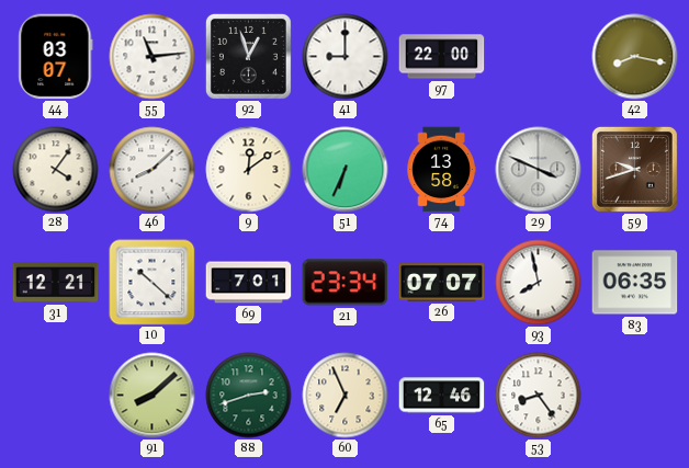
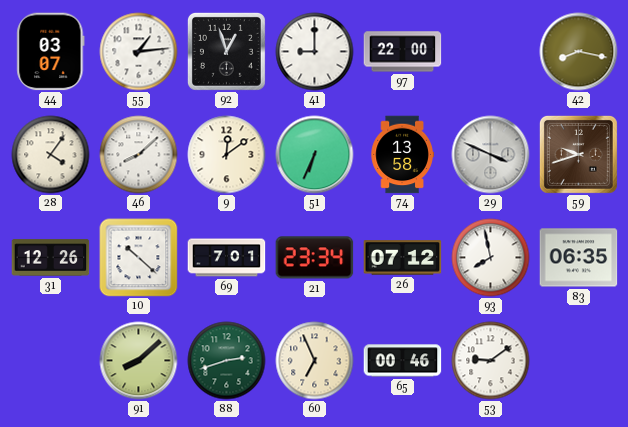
55: 11:14 -> 1:14
31: 12:21 -> 12:26
26: 07:07 -> 07:12
65: 12:46 -> 00:46
53: 8:24 -> 9:09
